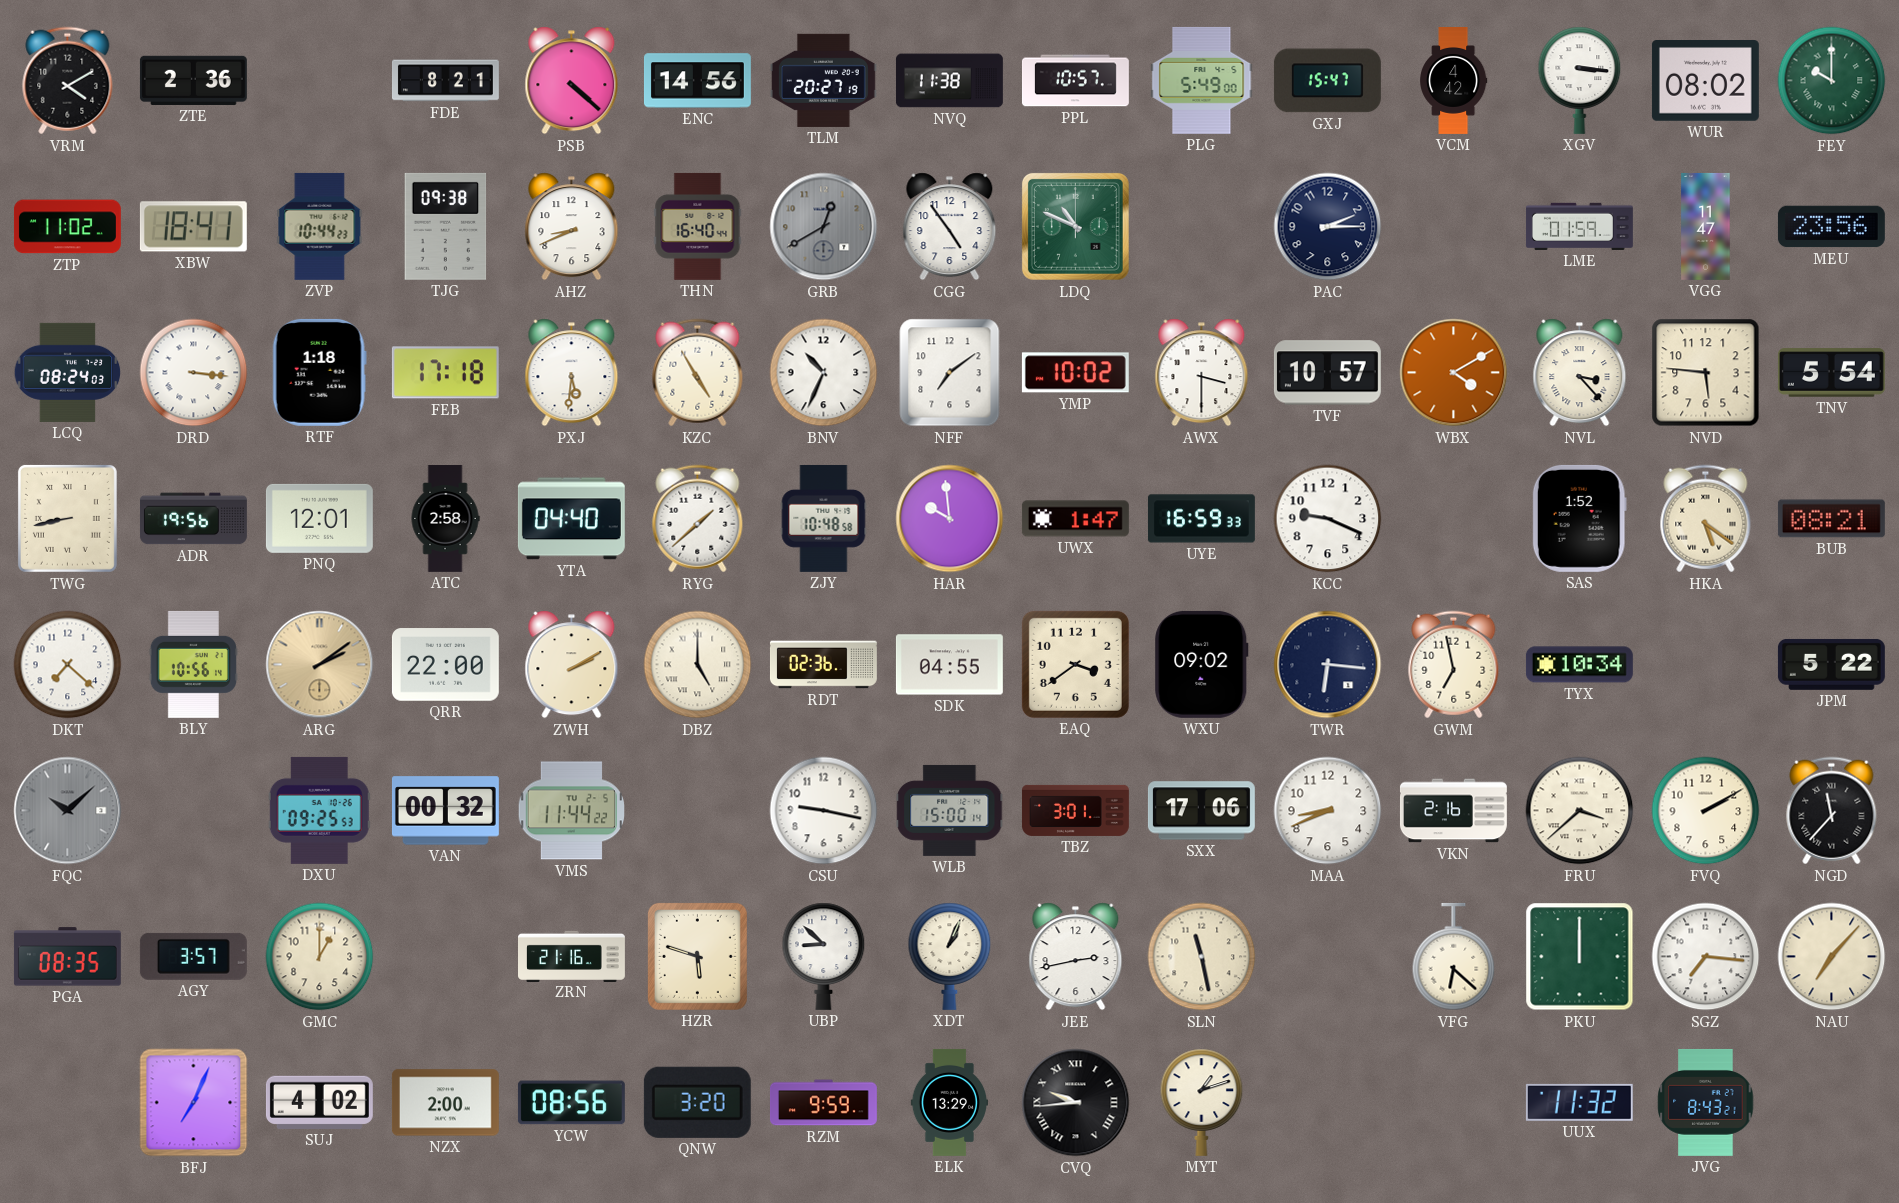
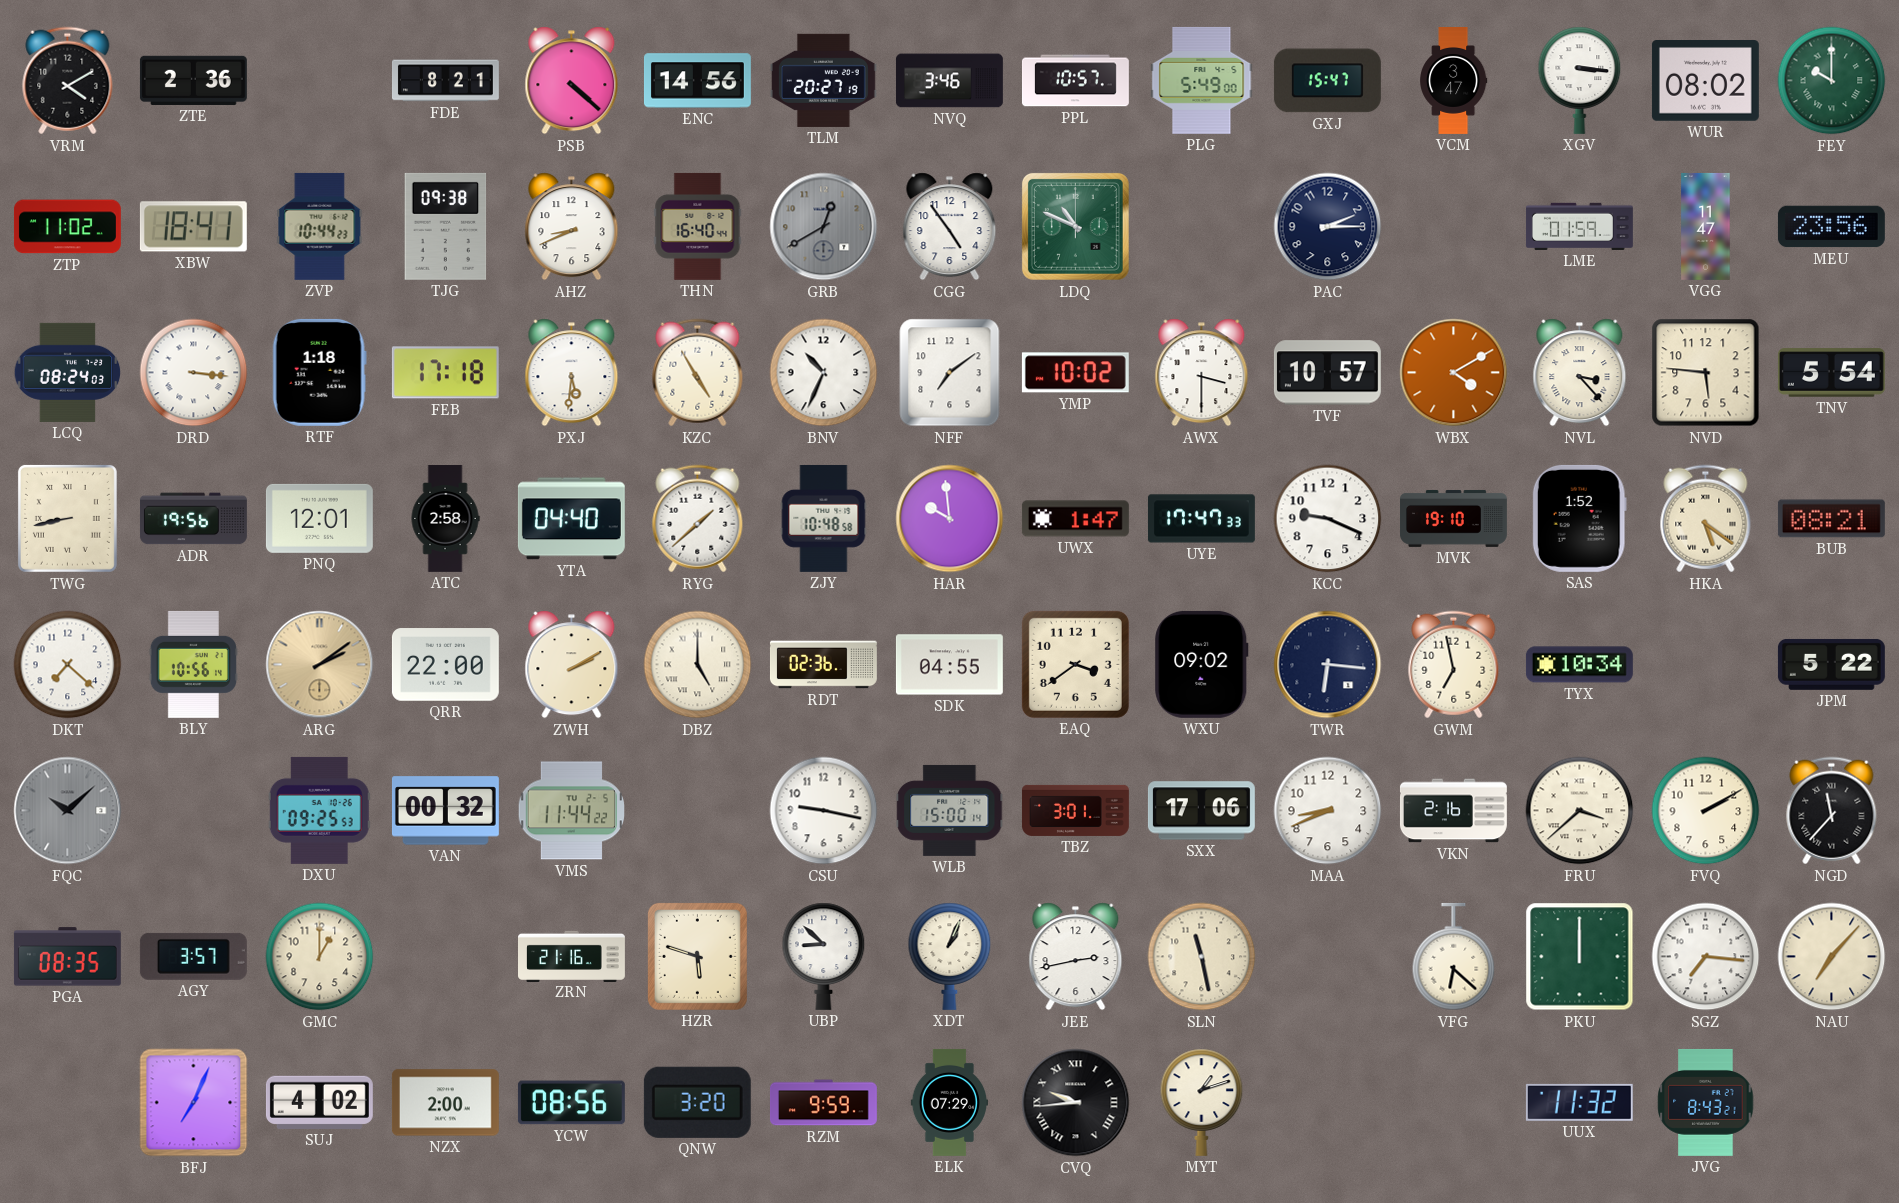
NVQ: 11:38 -> 3:46
VCM: 4:42 -> 3:47
UYE: 16:59 -> 17:47
MVK: none -> 19:10
ELK: 13:29 -> 07:29
